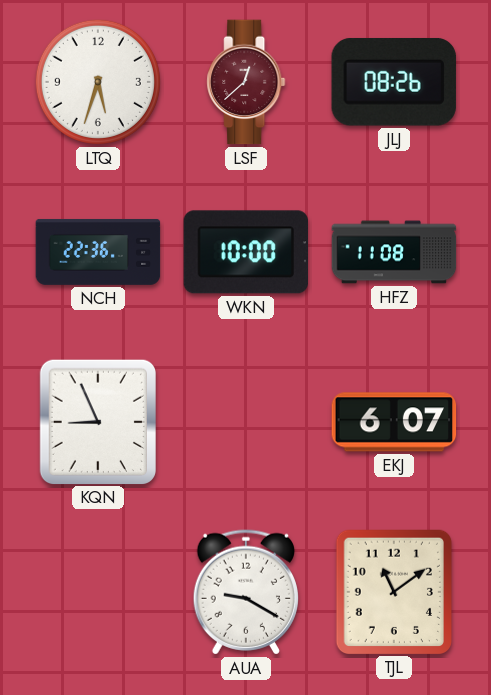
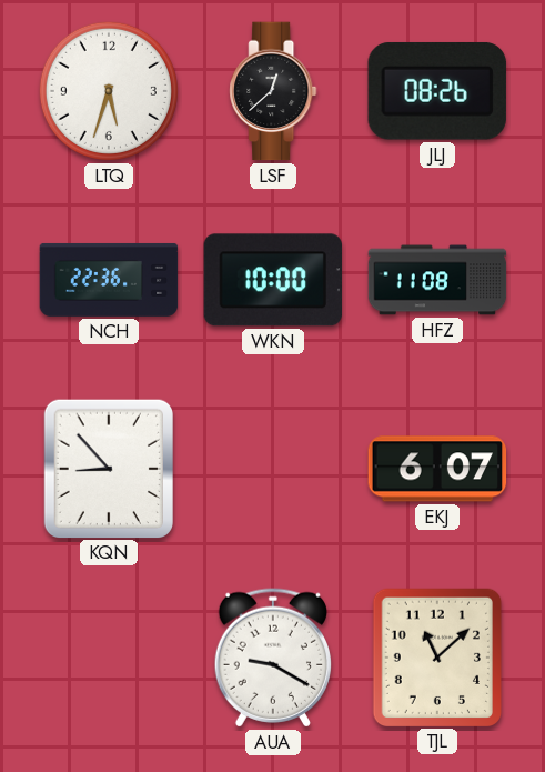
LSF dial: burgundy -> black
KQN: 8:56 -> 8:53
TJL: 11:09 -> 11:08
